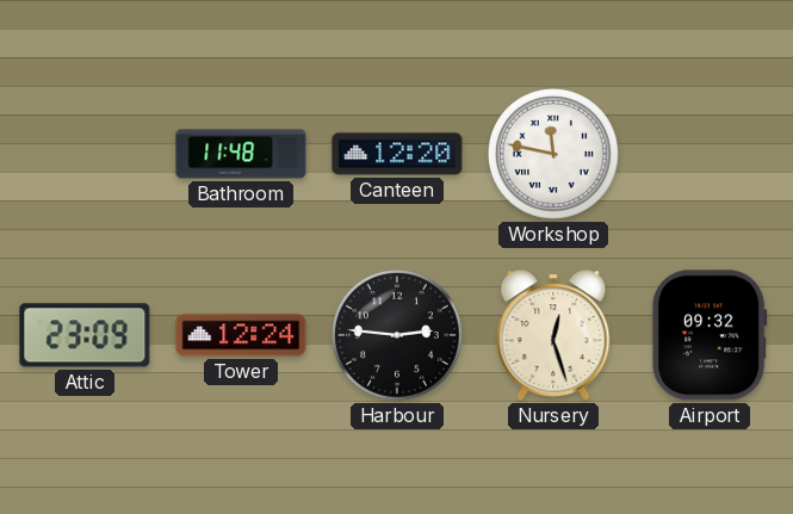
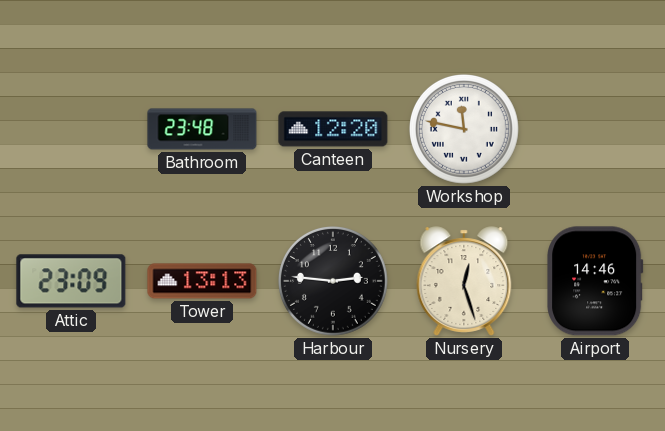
Bathroom: 11:48 -> 23:48
Tower: 12:24 -> 13:13
Airport: 09:32 -> 14:46
